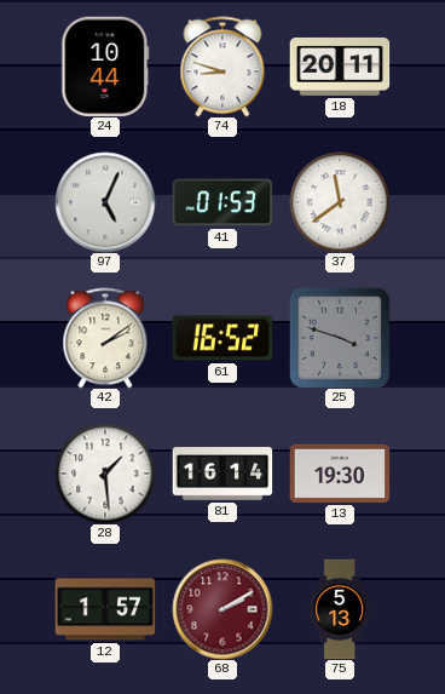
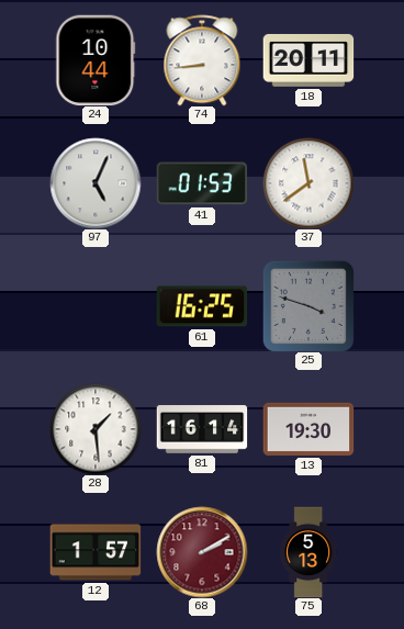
74: 8:48 -> 8:44
42: 2:09 -> none
61: 16:52 -> 16:25
